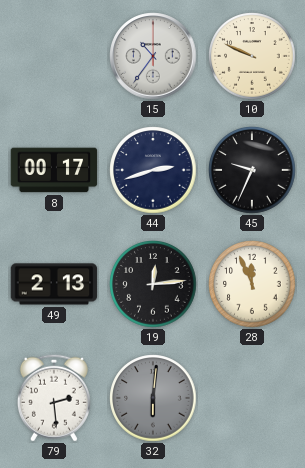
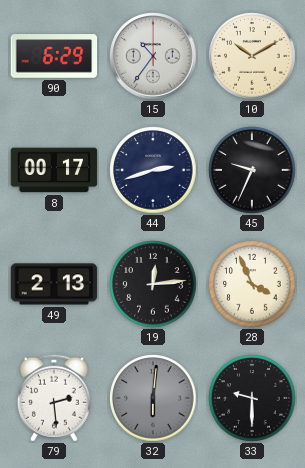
90: none -> 6:29
10: 9:49 -> 10:10
28: 11:56 -> 3:56
33: none -> 9:30
